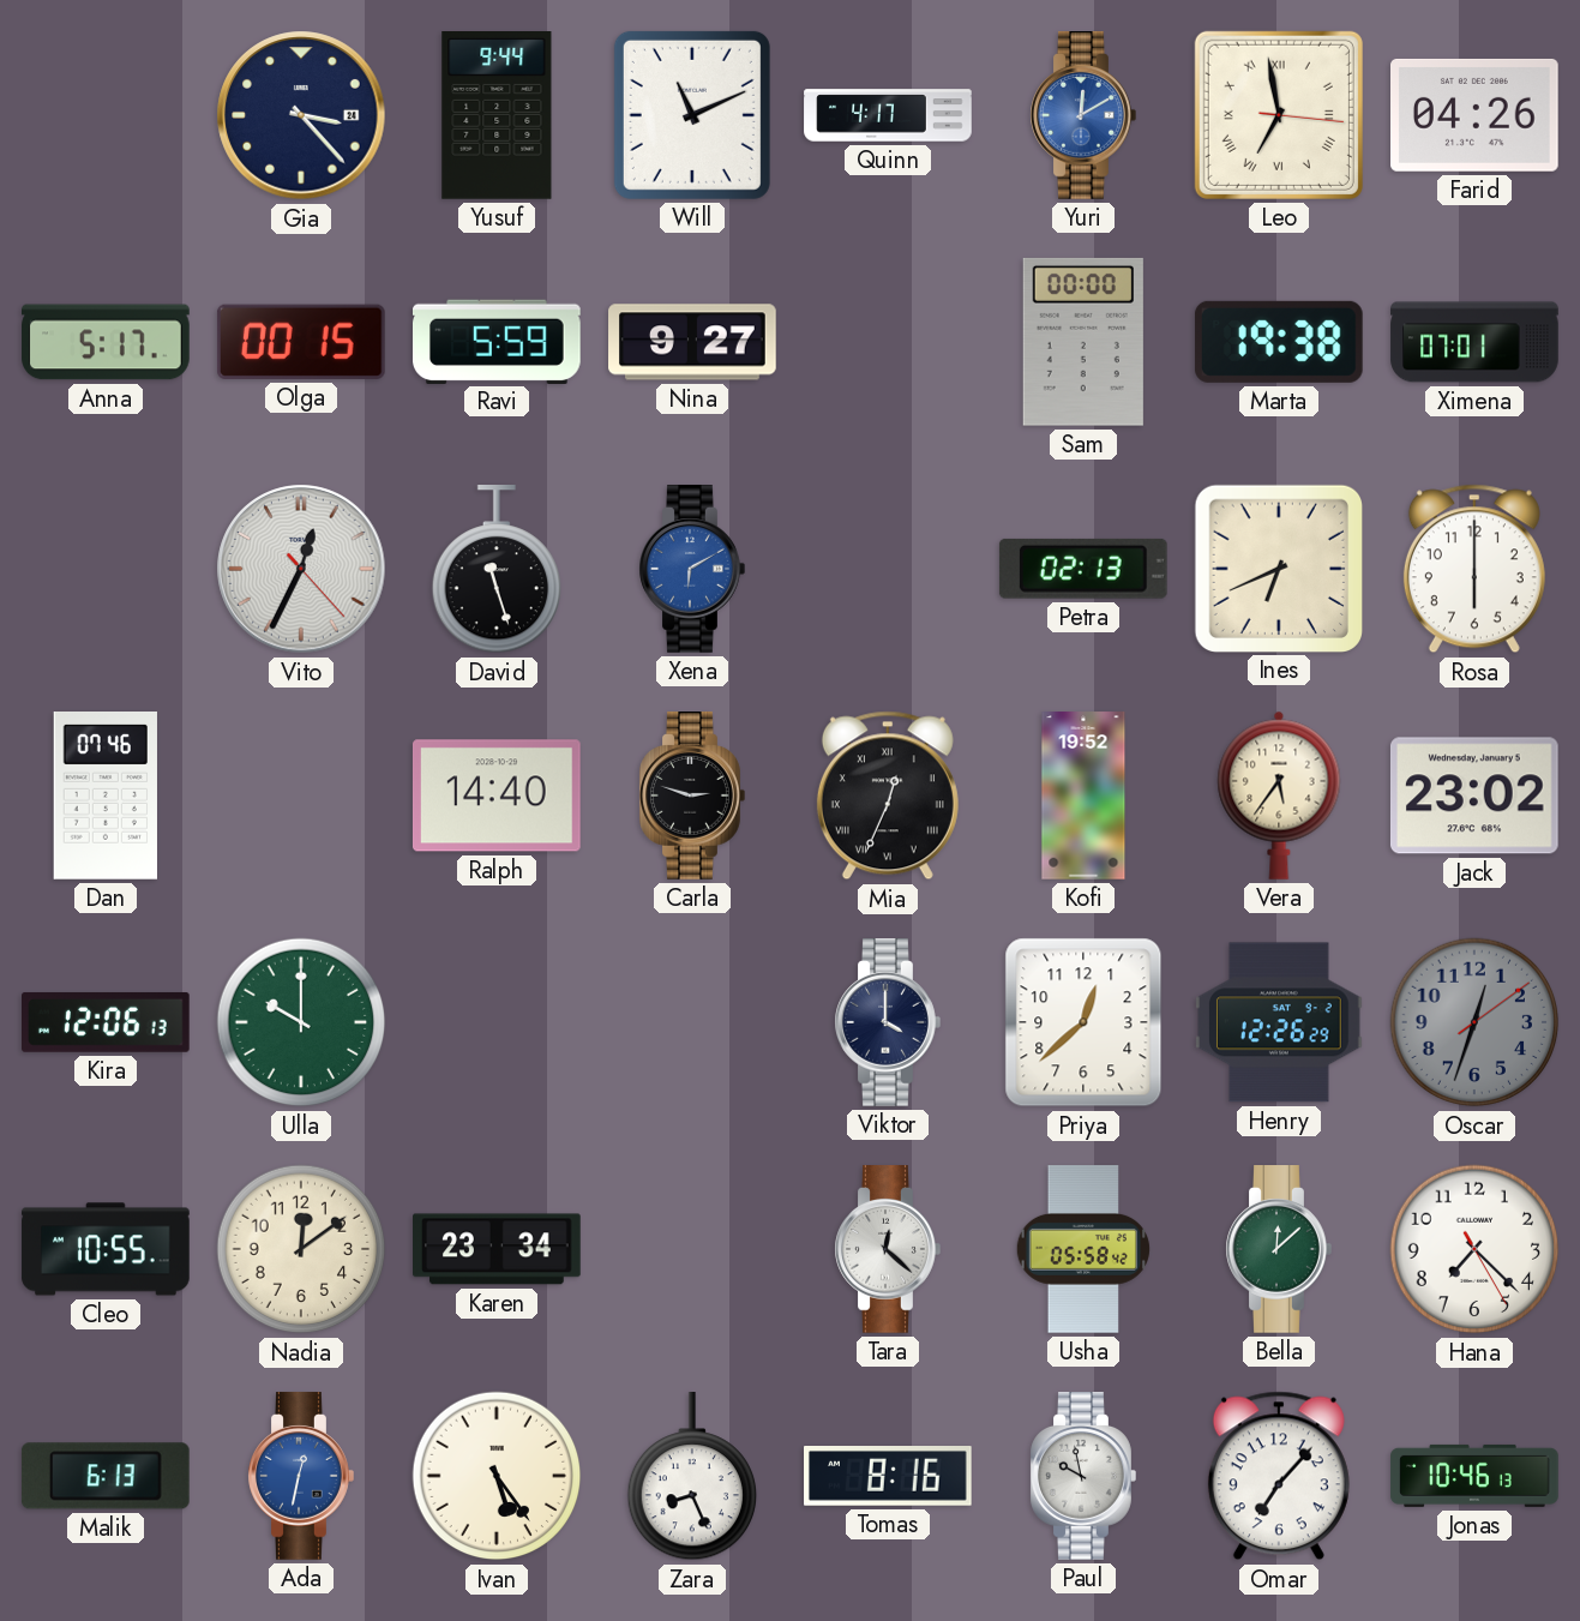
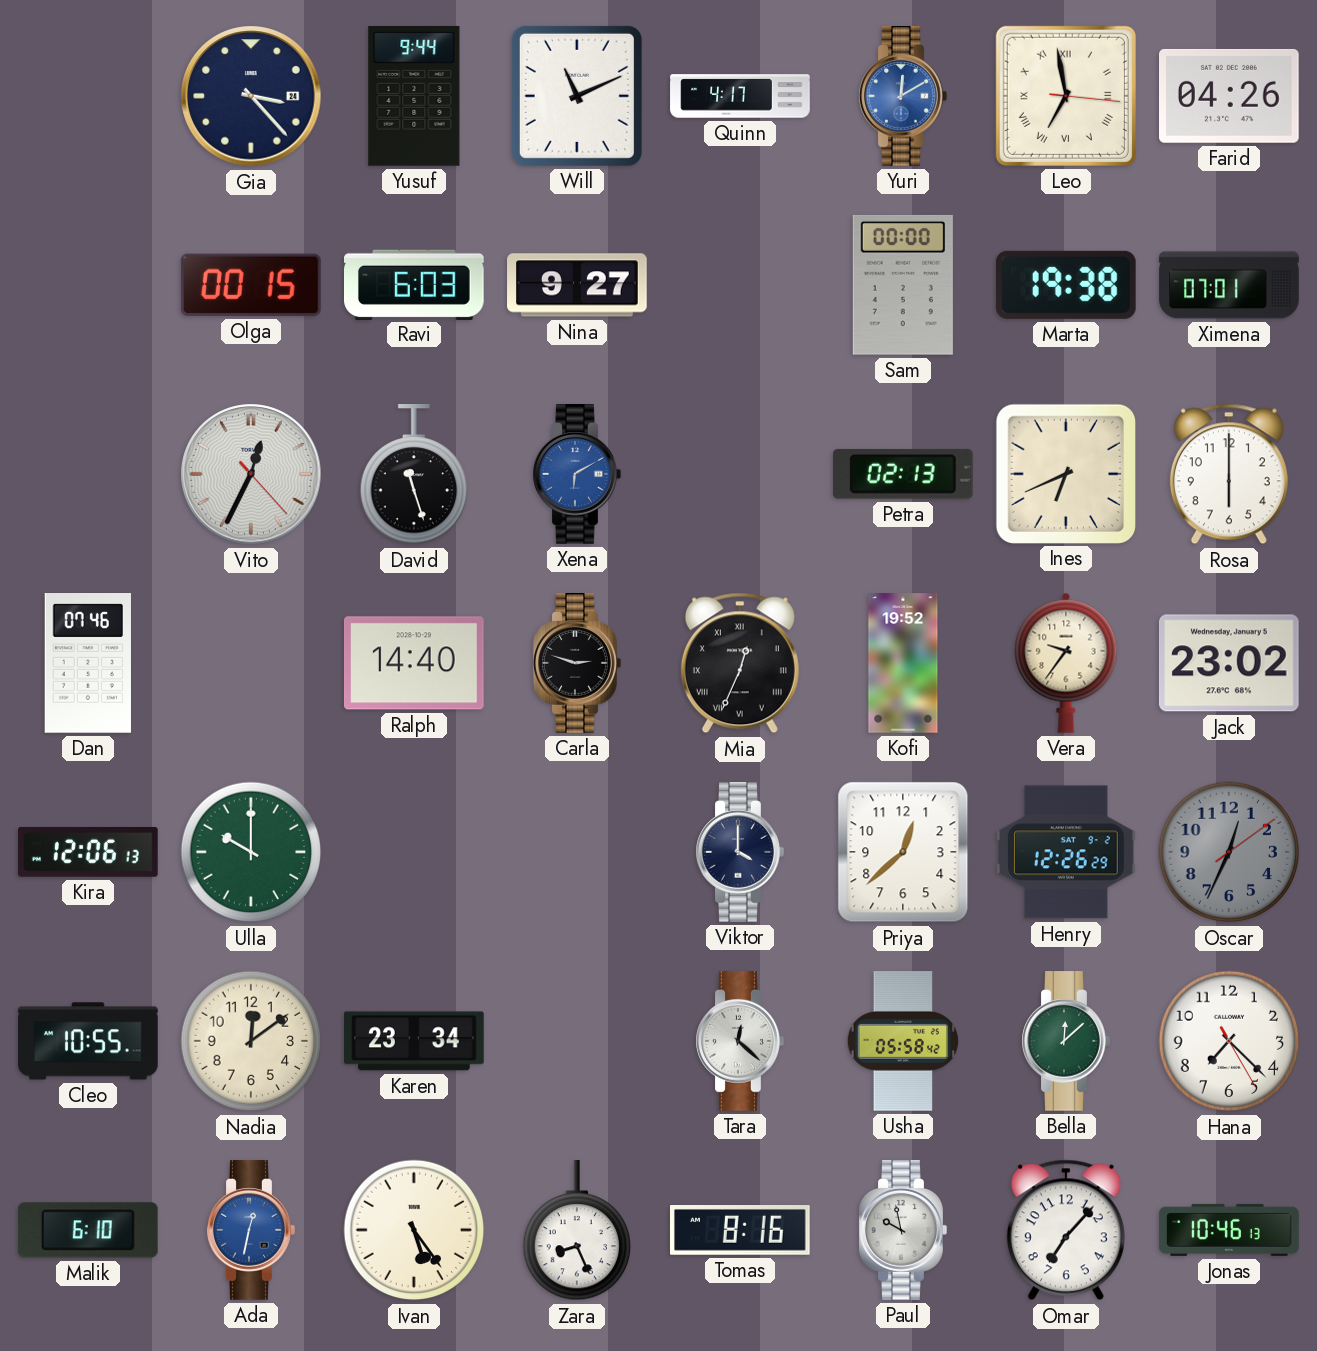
Anna: 5:17 -> none
Ravi: 5:59 -> 6:03
Vera: 5:36 -> 9:36
Oscar: 12:33 -> 12:34
Malik: 6:13 -> 6:10
